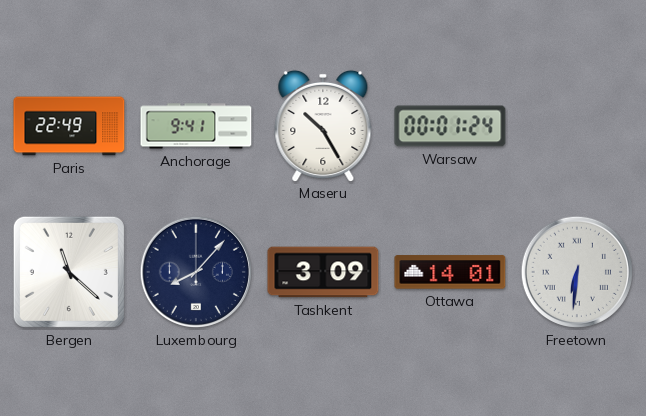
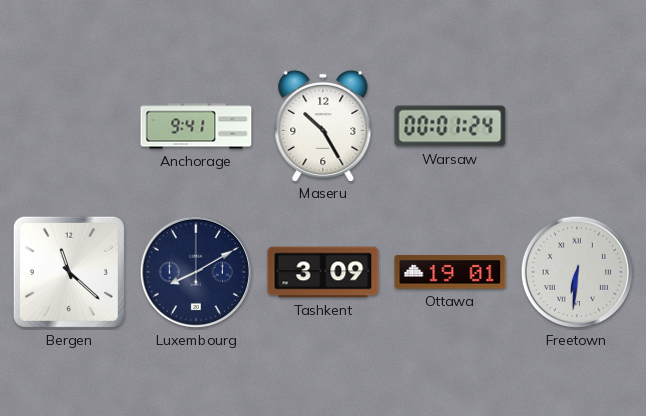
Paris: 22:49 -> none
Luxembourg: 8:07 -> 8:10
Ottawa: 14:01 -> 19:01
